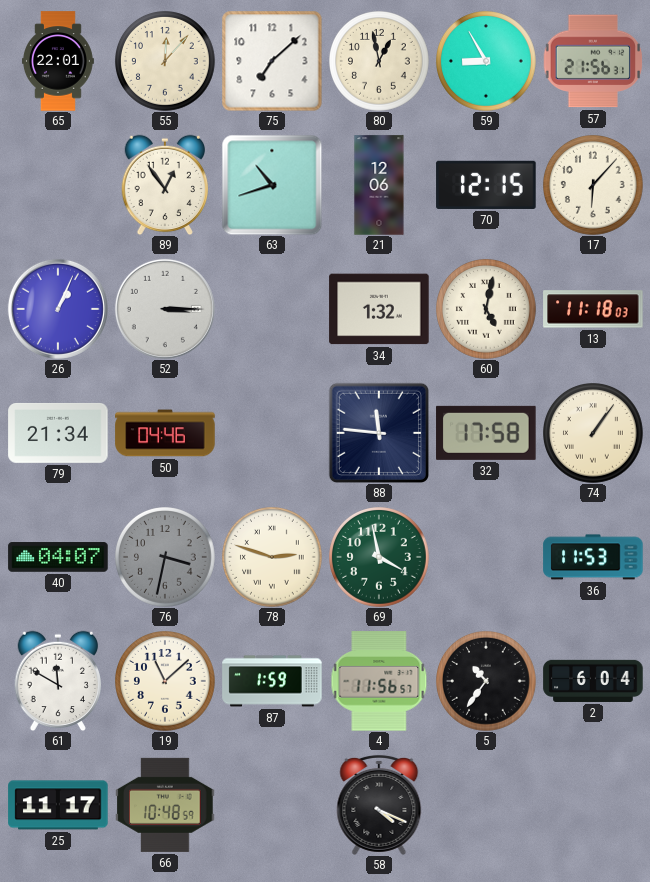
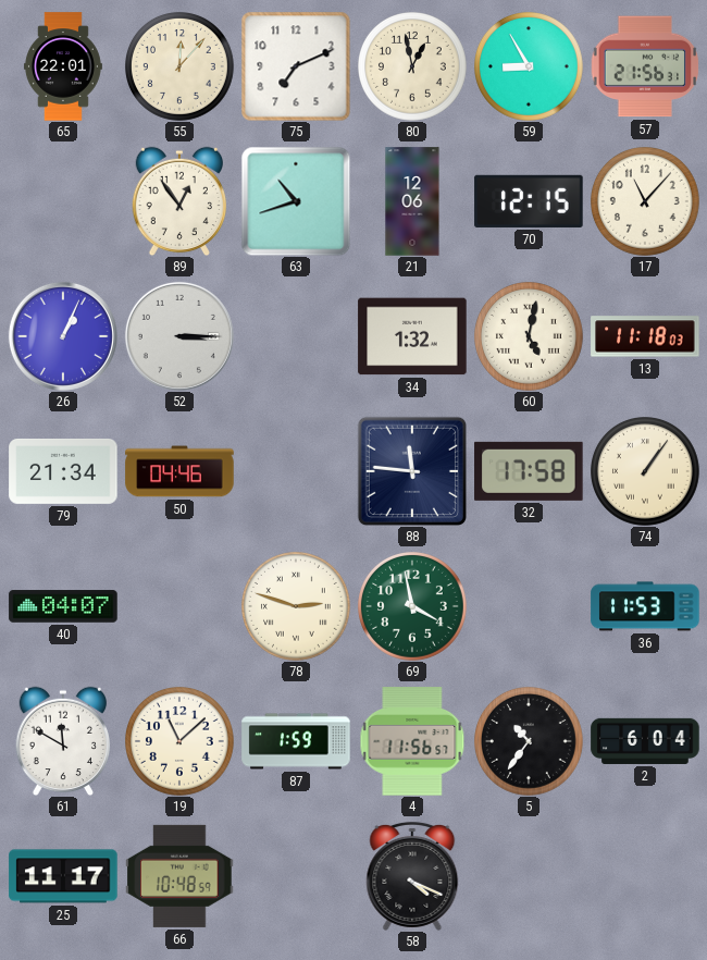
75: 7:08 -> 7:11
17: 6:07 -> 11:07
76: 3:32 -> none
